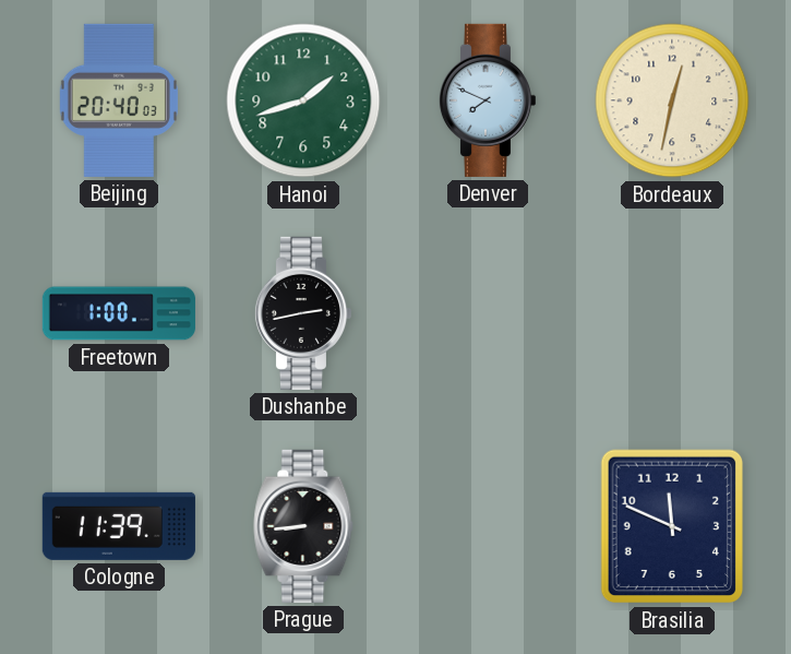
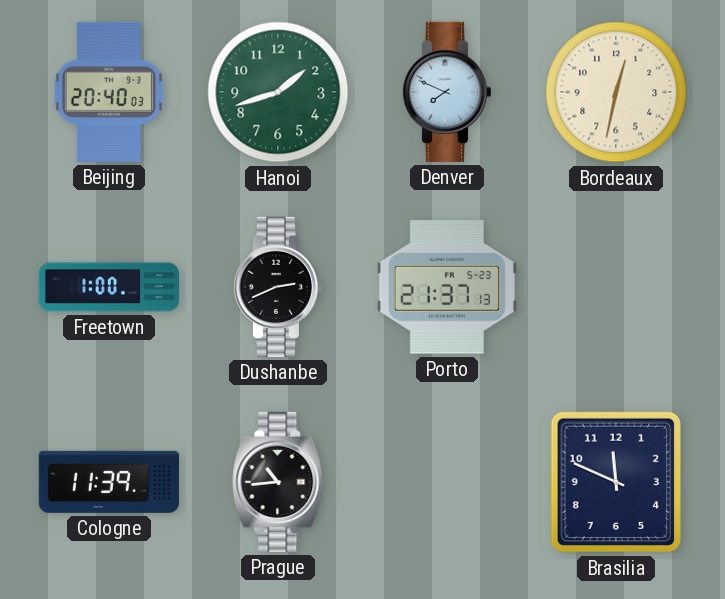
Dushanbe: 2:43 -> 2:41
Porto: none -> 21:37
Prague: 8:44 -> 10:44
